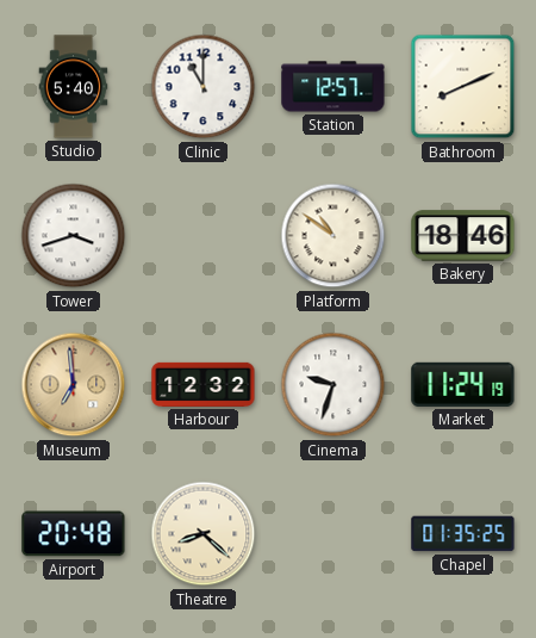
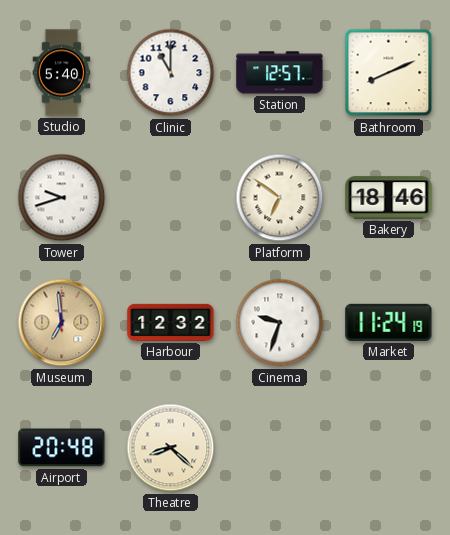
Tower: 3:42 -> 9:42
Platform: 10:51 -> 6:51
Chapel: 01:35 -> none
